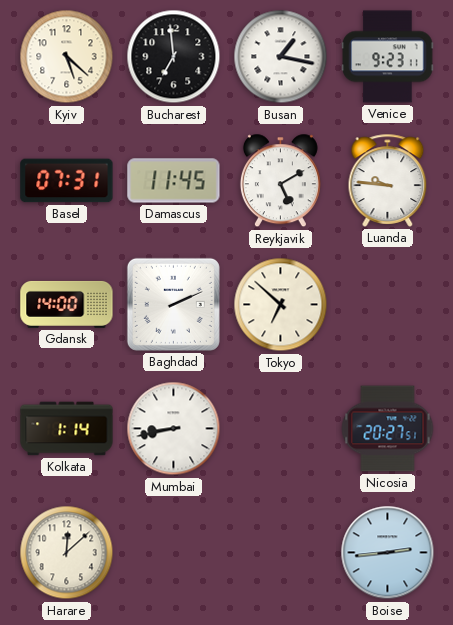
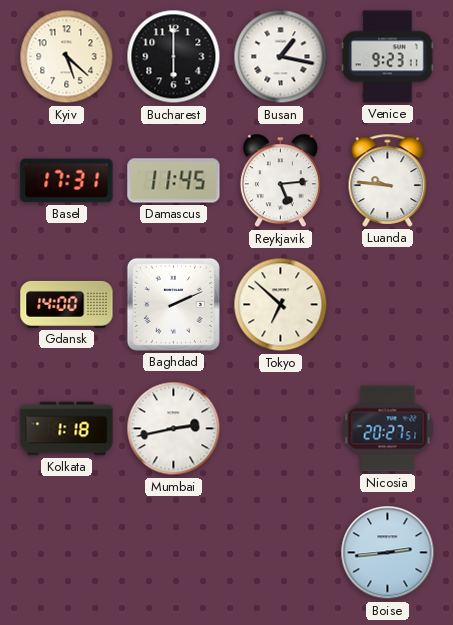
Bucharest: 6:59 -> 6:00
Basel: 07:31 -> 17:31
Reykjavik: 5:10 -> 5:14
Kolkata: 1:14 -> 1:18
Mumbai: 8:43 -> 2:43
Harare: 12:08 -> none
